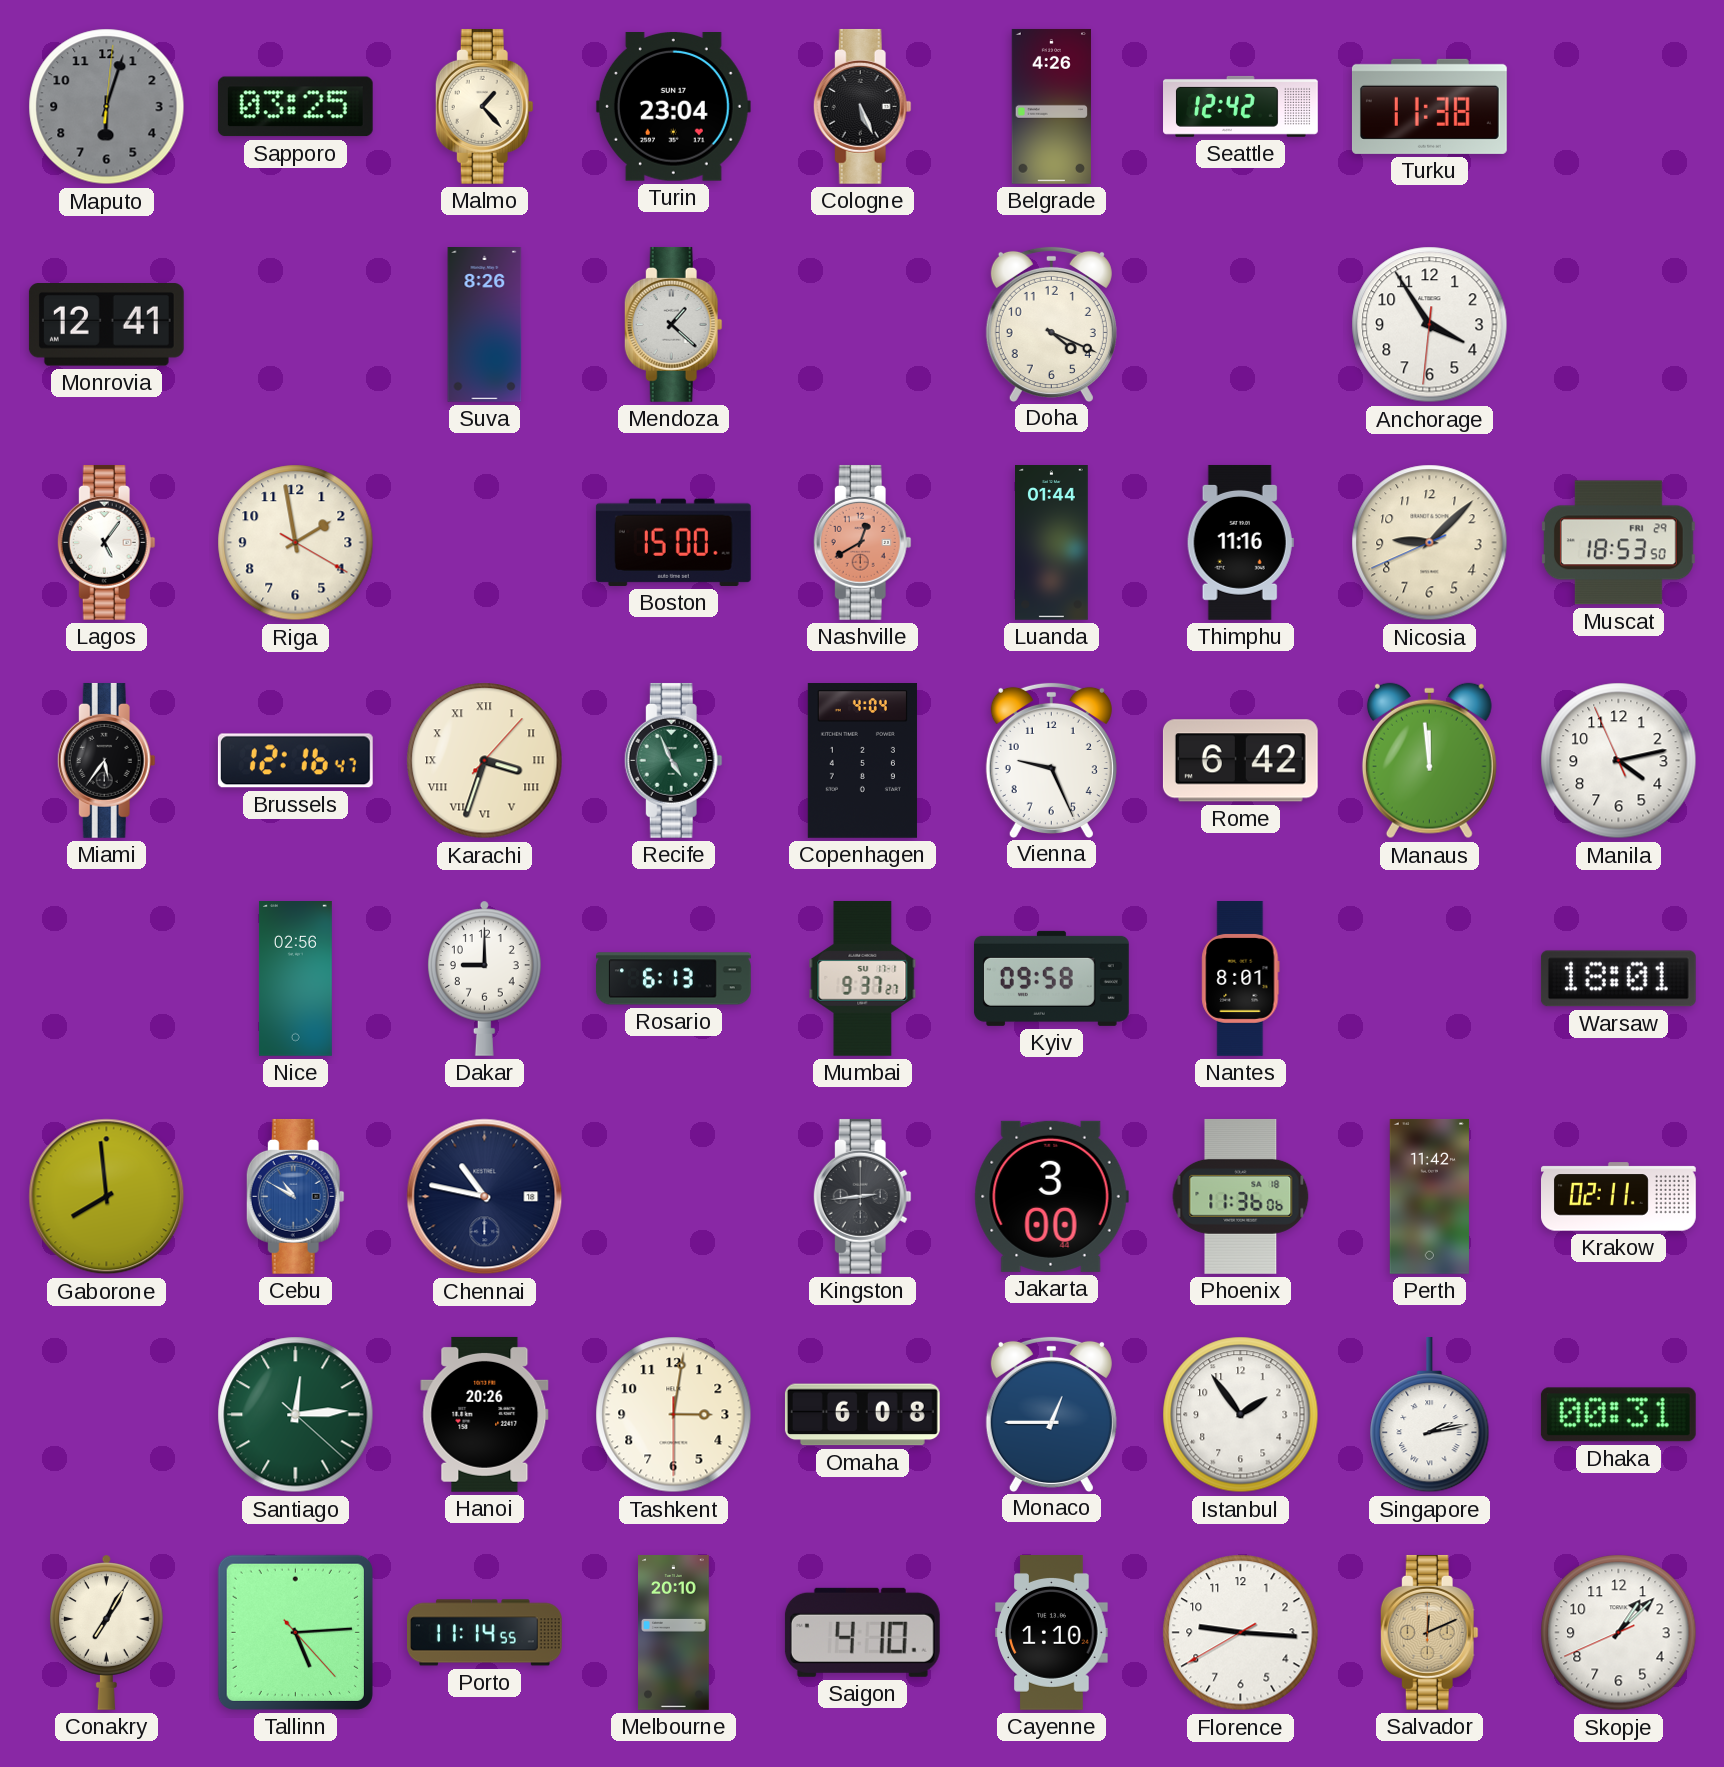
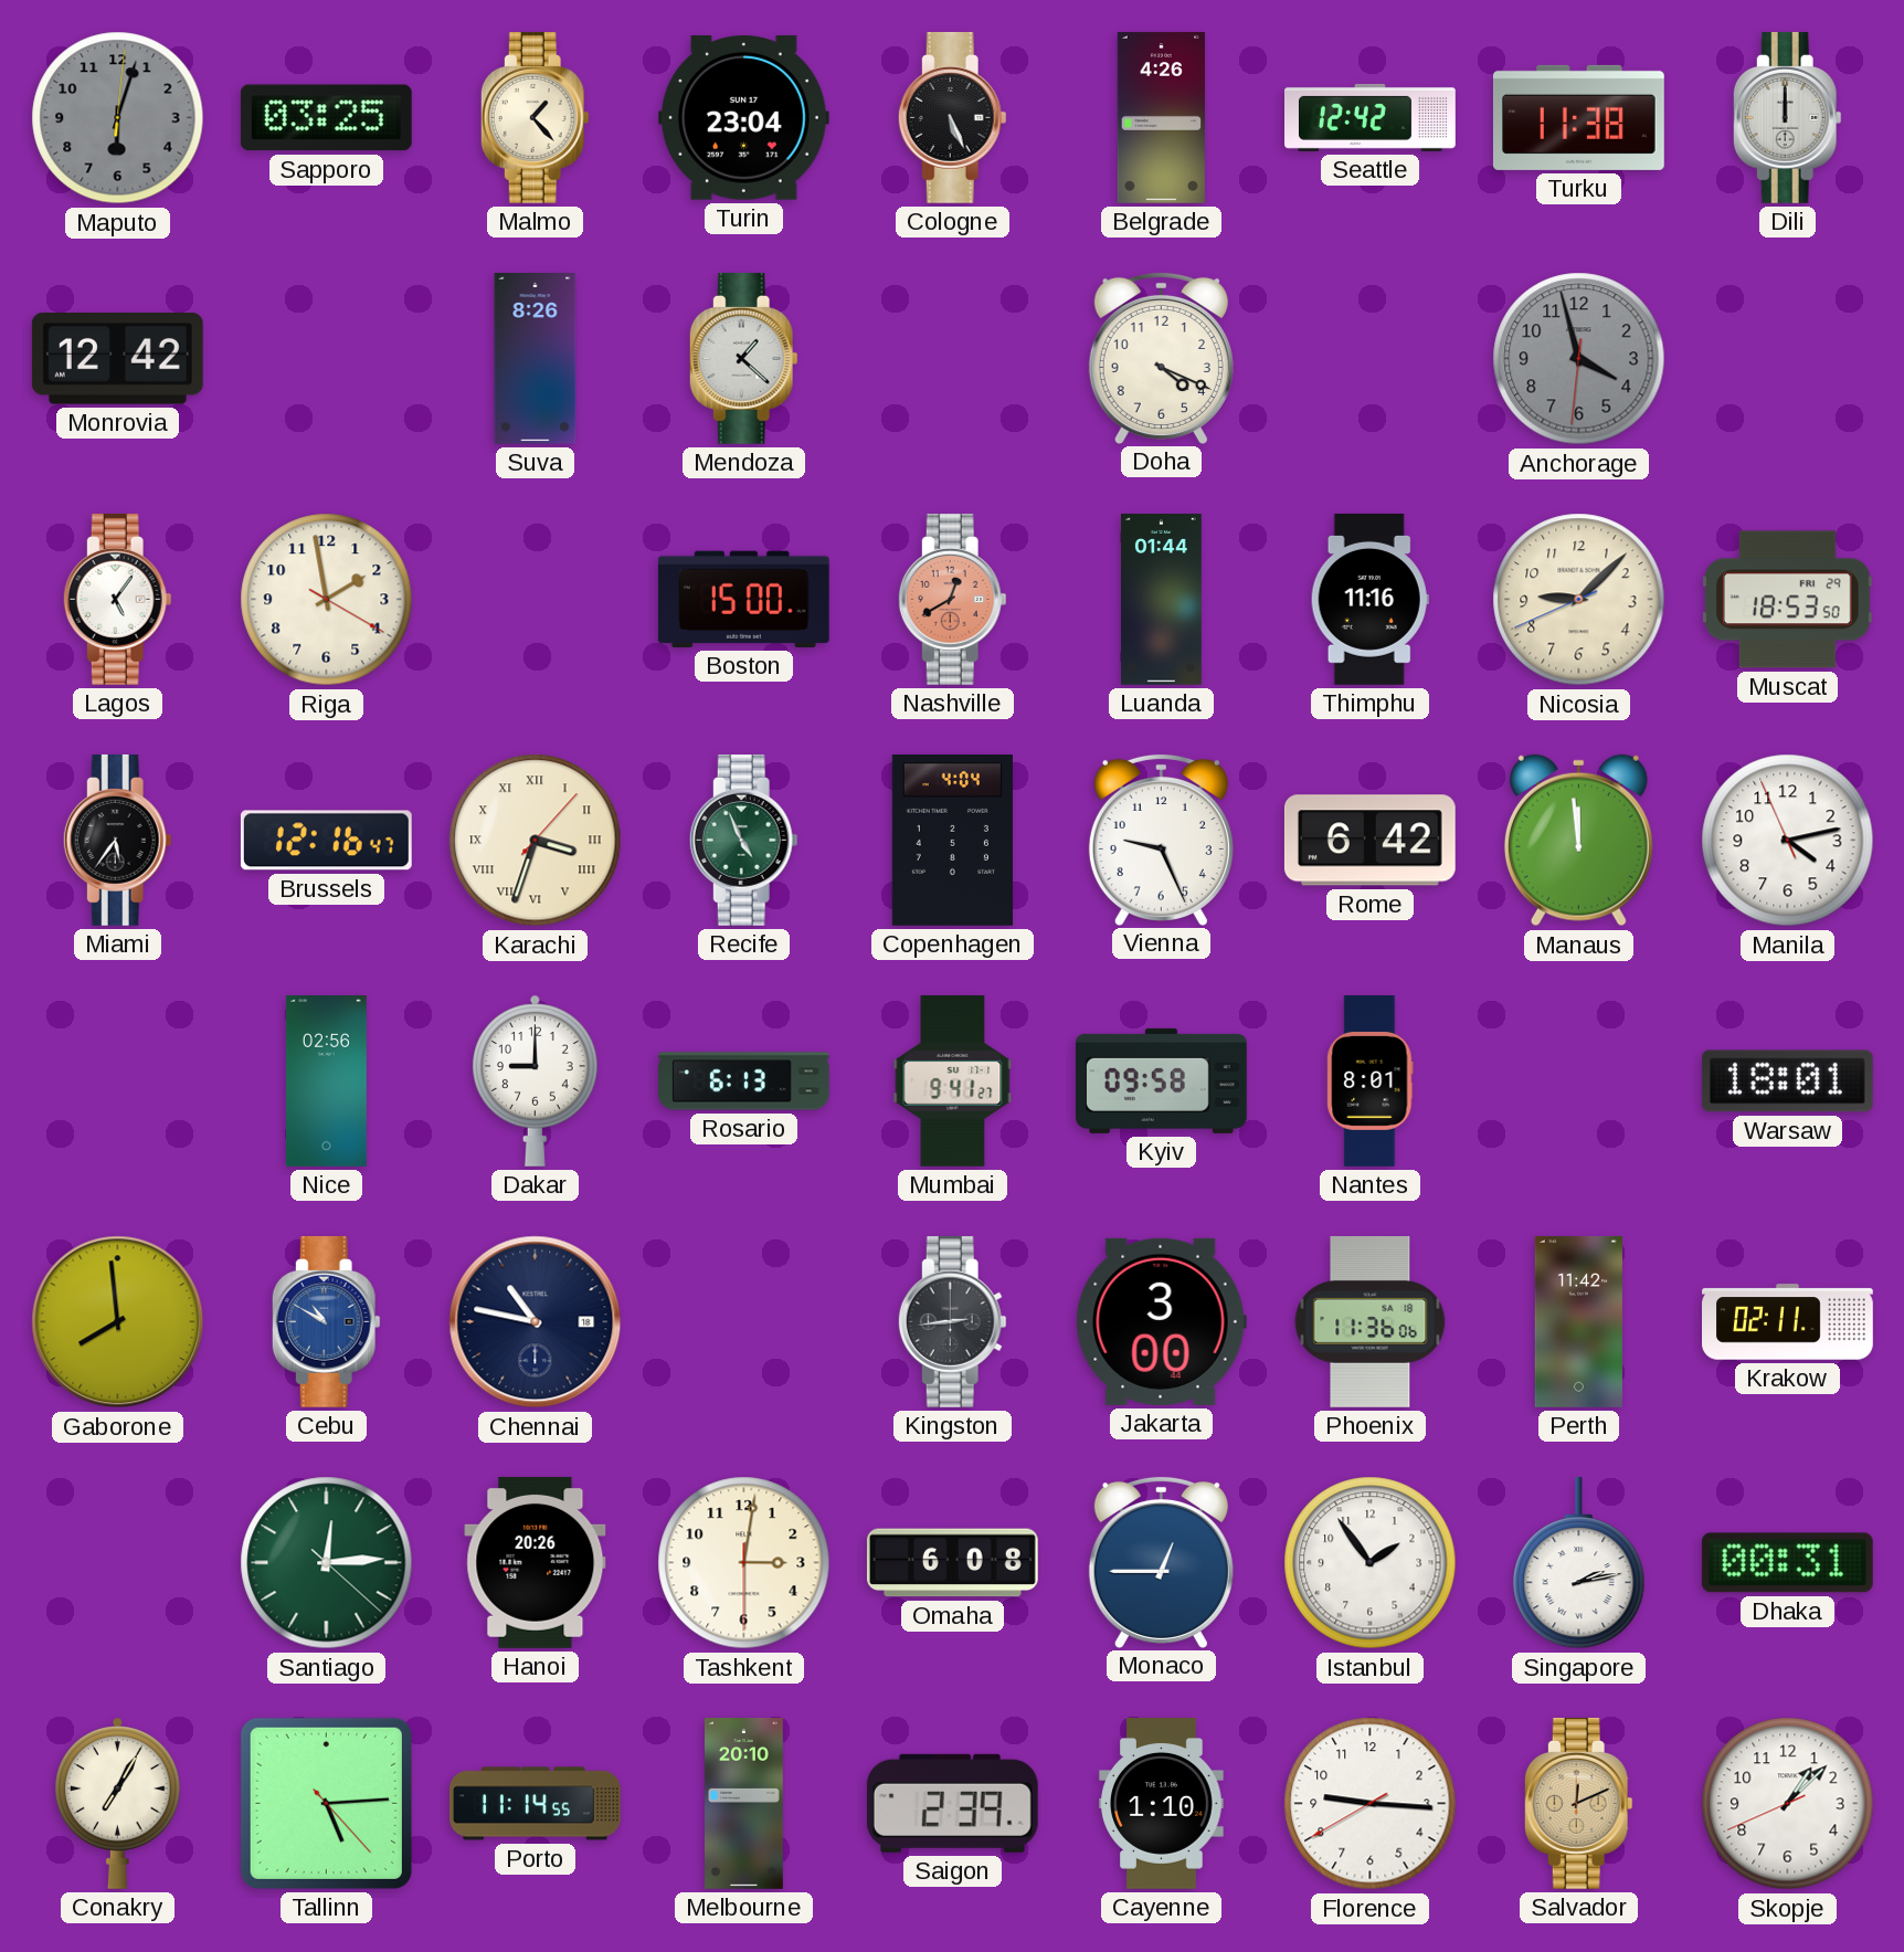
Dili: none -> 12:00
Monrovia: 12:41 -> 12:42
Anchorage: 3:54 -> 3:57
Anchorage dial: white -> grey
Mumbai: 9:37 -> 9:41
Saigon: 4:10 -> 2:39
